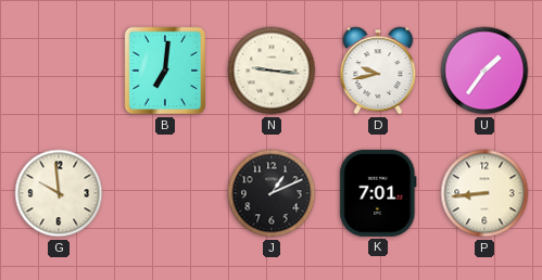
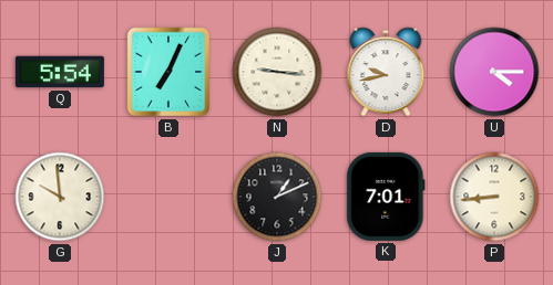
Q: none -> 5:54
B: 7:01 -> 7:04
U: 1:36 -> 4:15
